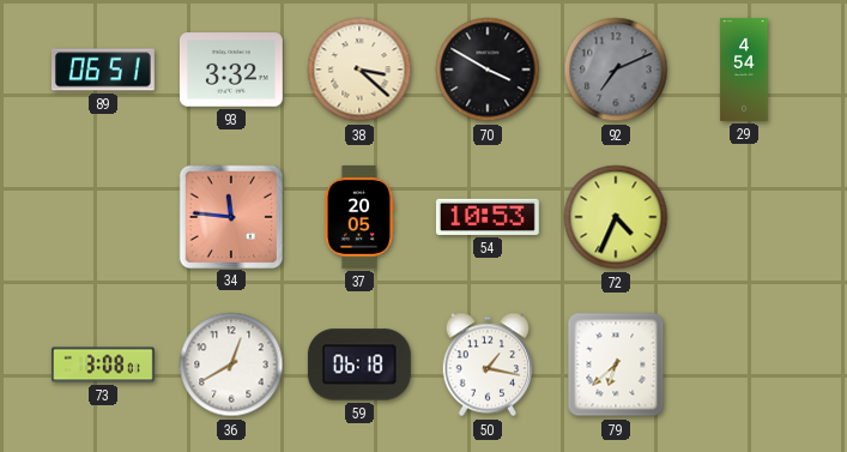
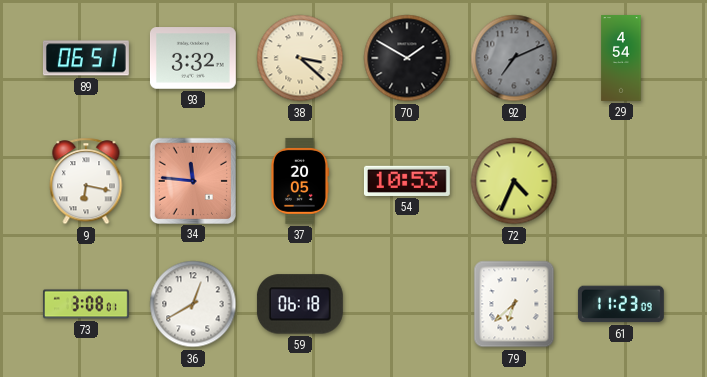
70: 3:50 -> 1:50
9: none -> 6:17
50: 1:17 -> none
61: none -> 11:23
